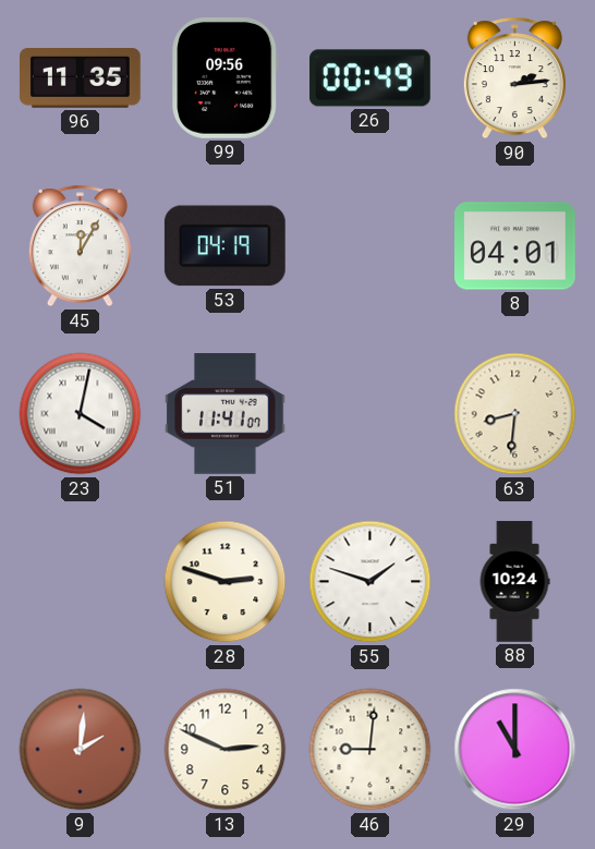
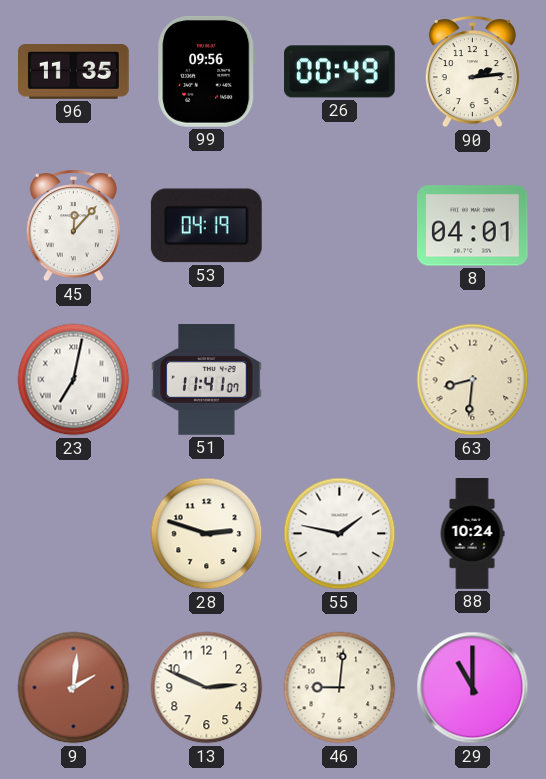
45: 12:05 -> 12:07
23: 4:02 -> 7:02
55: 1:48 -> 1:47
